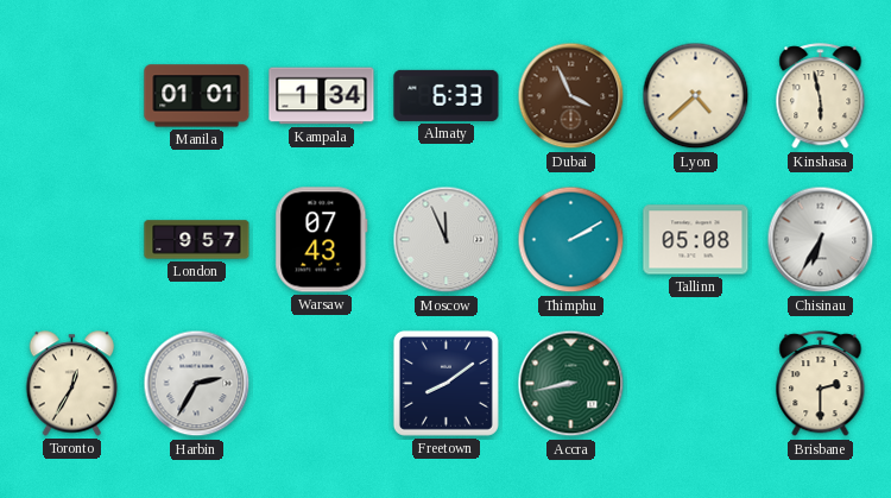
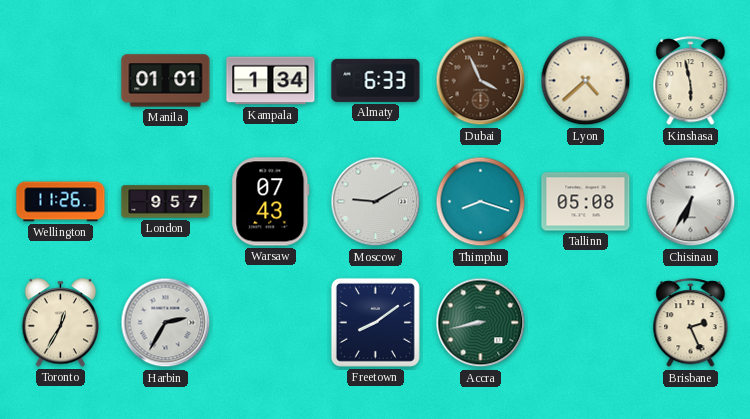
Wellington: none -> 11:26
Moscow: 11:56 -> 9:10
Thimphu: 2:10 -> 8:18
Brisbane: 2:30 -> 2:26
